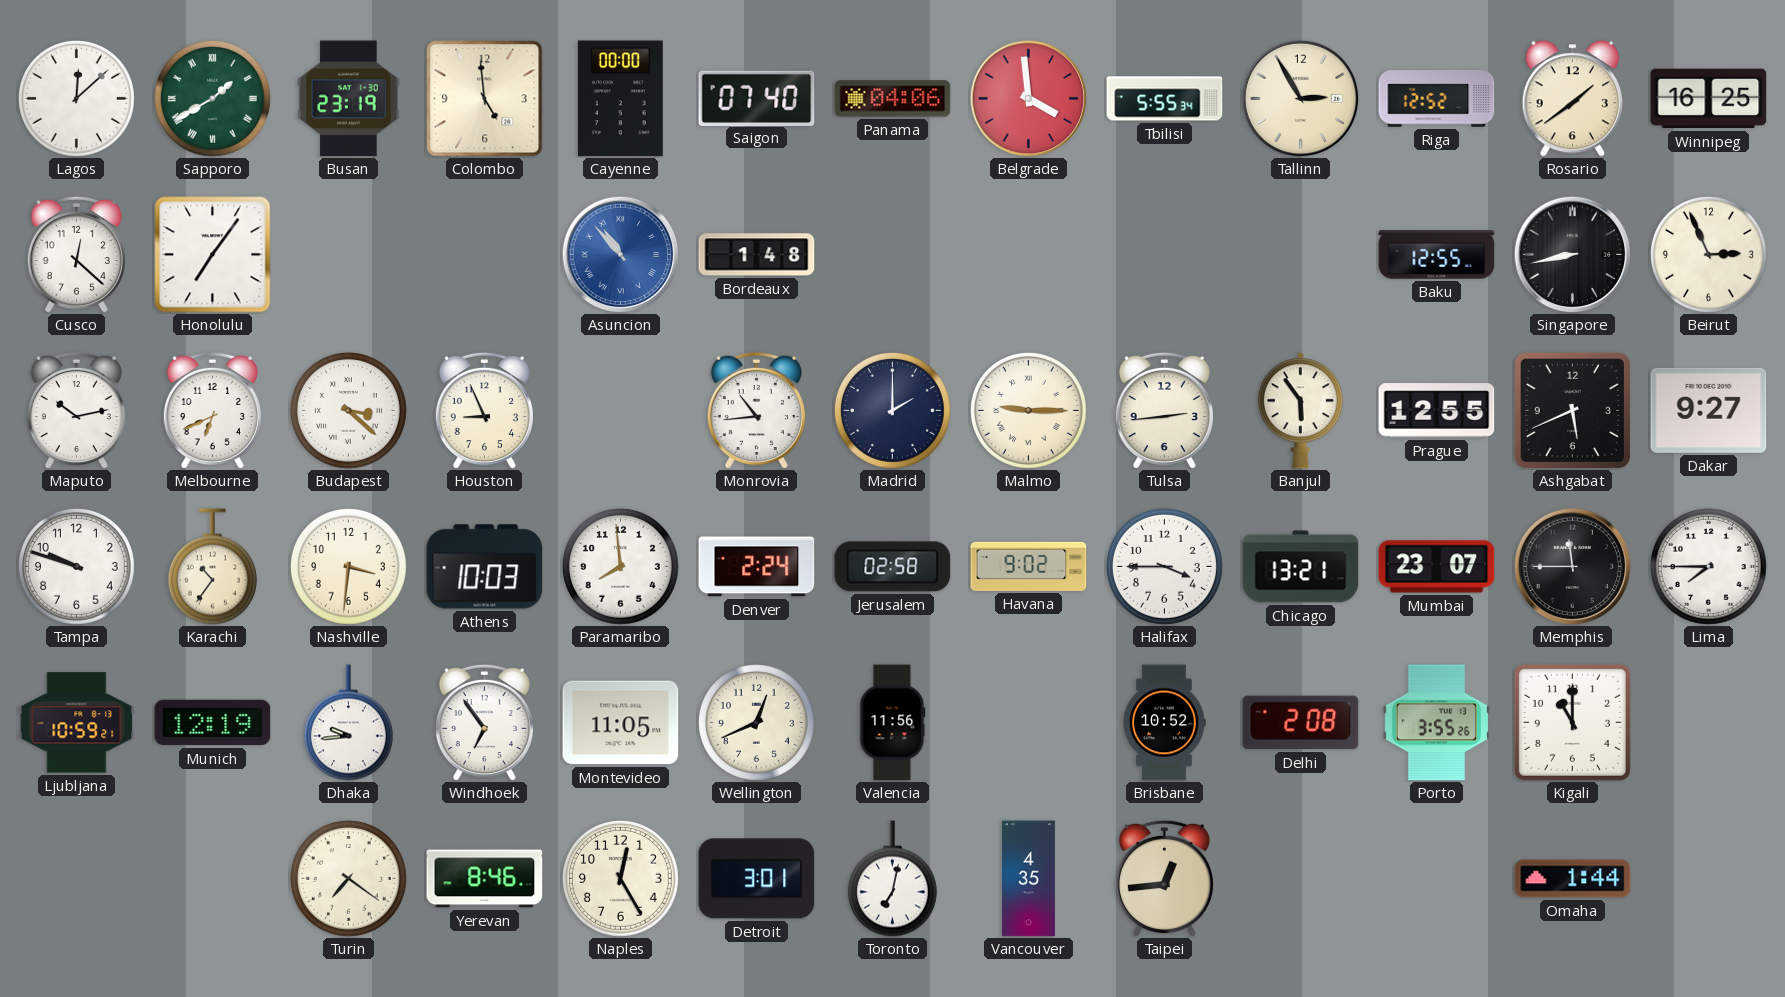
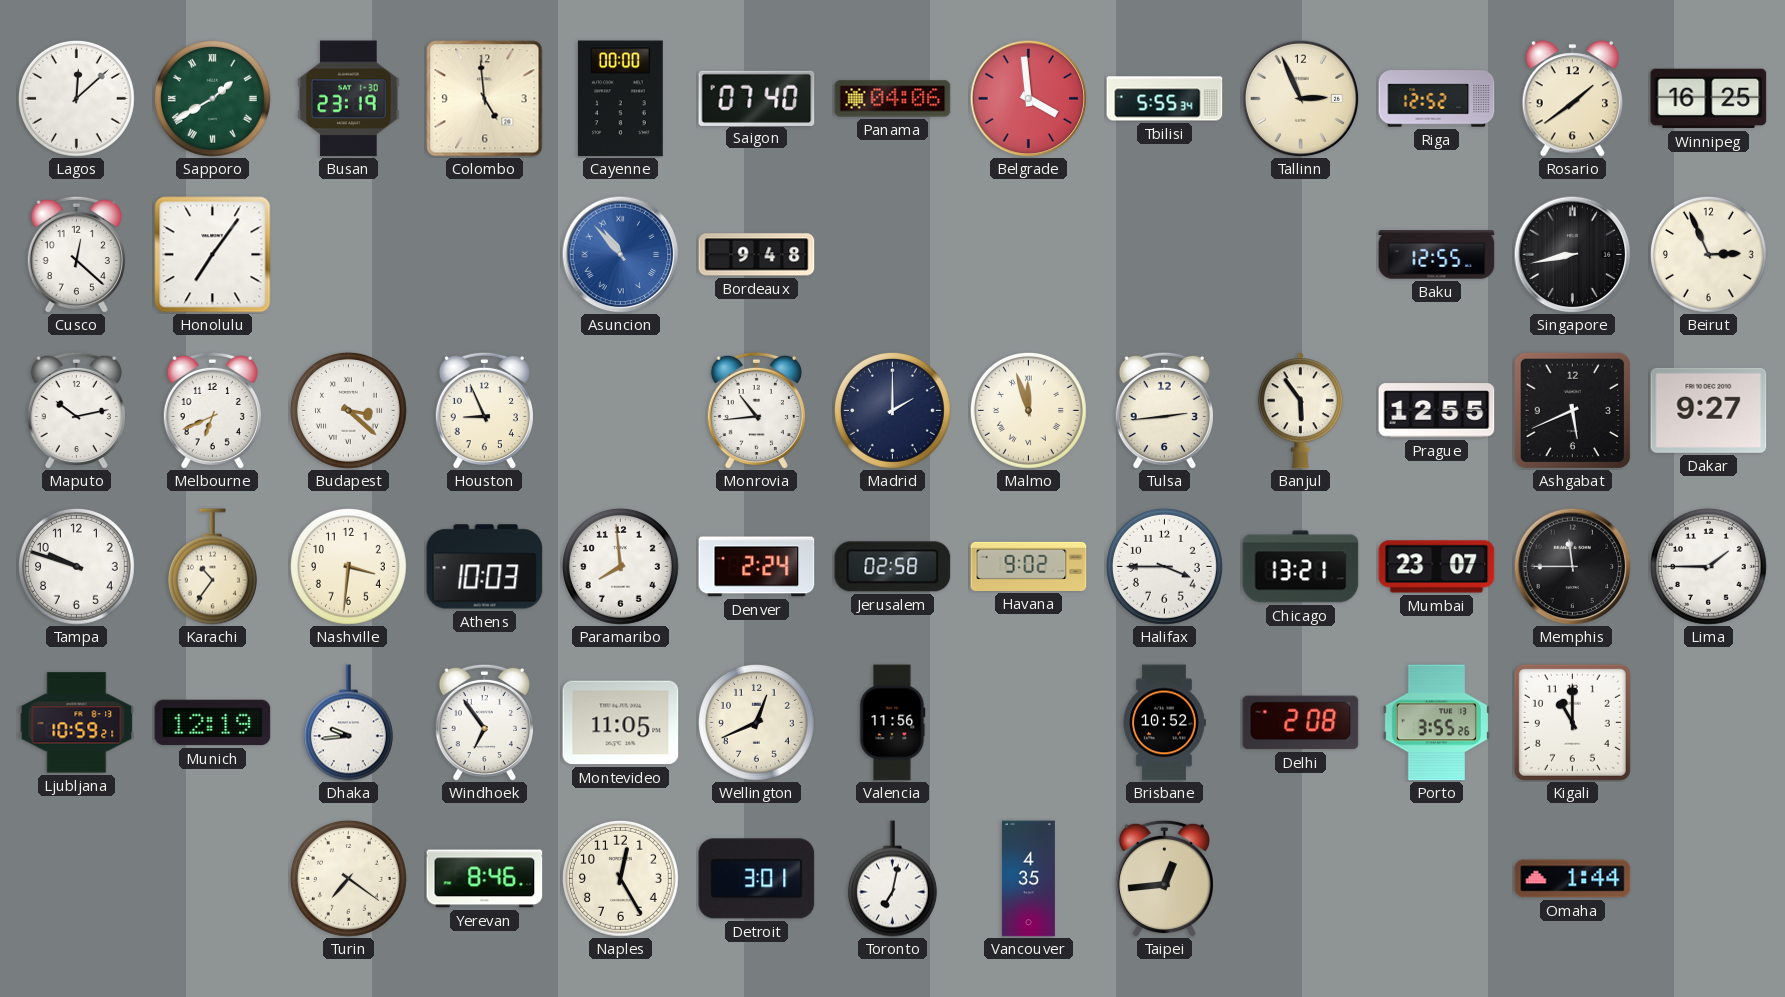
Tallinn: 2:55 -> 2:56
Bordeaux: 1:48 -> 9:48
Malmo: 9:15 -> 11:57
Lima: 7:45 -> 1:45
